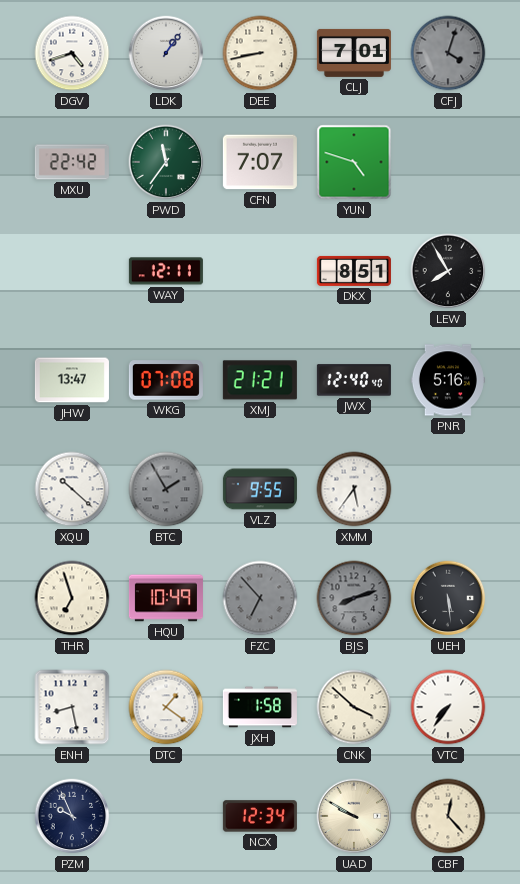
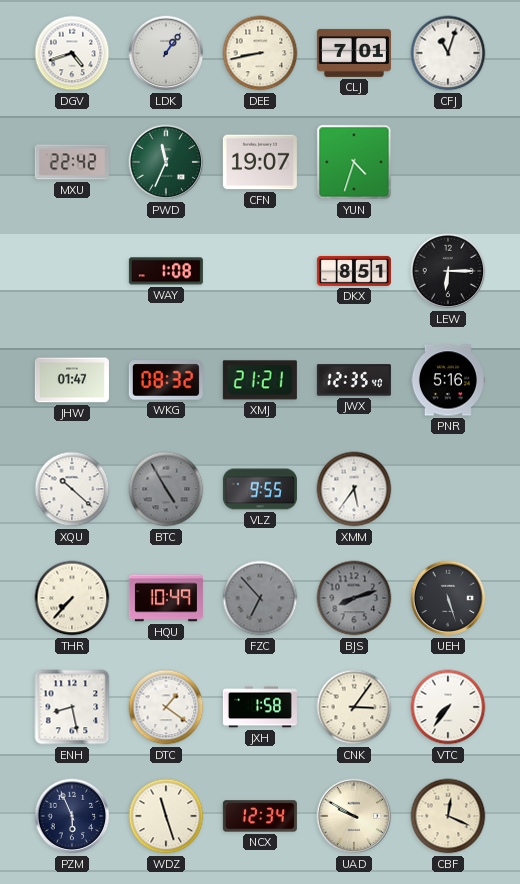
CFJ: 4:03 -> 11:03
CFJ dial: grey -> white
PWD: 11:36 -> 11:34
CFN: 7:07 -> 19:07
YUN: 4:48 -> 4:33
WAY: 12:11 -> 1:08
LEW: 7:55 -> 6:15
JHW: 13:47 -> 01:47
WKG: 07:08 -> 08:32
JWX: 12:40 -> 12:35
BTC: 1:55 -> 4:55
THR: 6:57 -> 7:37
UEH: 5:29 -> 5:27
CNK: 3:52 -> 3:06
PZM: 9:56 -> 5:56
WDZ: none -> 11:27
CBF: 12:23 -> 12:19
